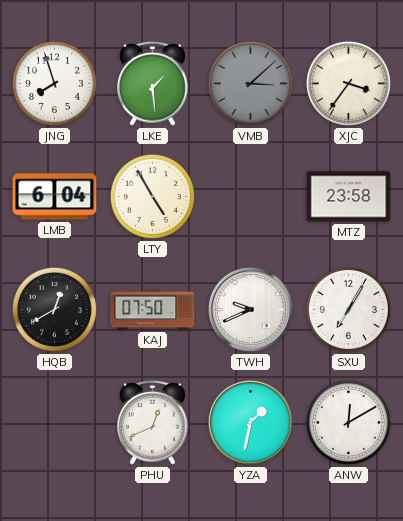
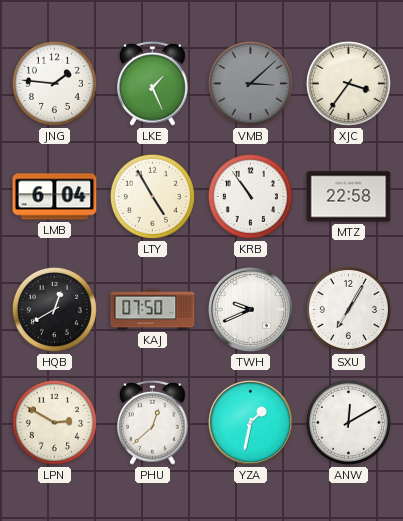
JNG: 7:57 -> 1:46
LKE: 1:29 -> 1:26
KRB: none -> 10:54
MTZ: 23:58 -> 22:58
LPN: none -> 2:50
PHU: 12:41 -> 12:38
